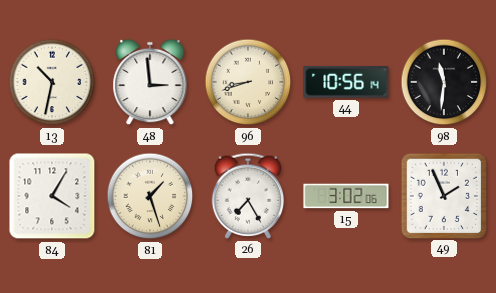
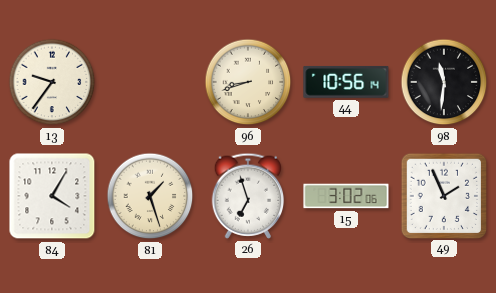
13: 10:32 -> 9:36
48: 2:59 -> none
26: 7:25 -> 6:57
